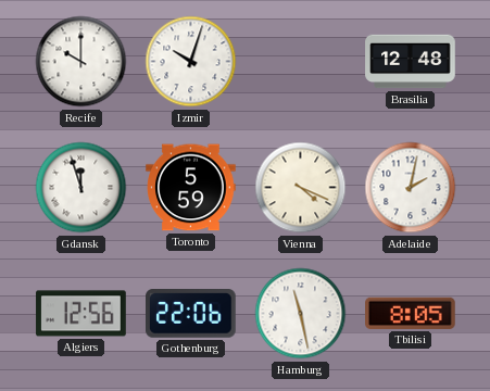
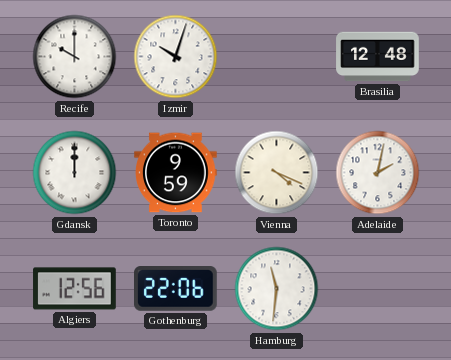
Gdansk: 11:57 -> 12:00
Toronto: 5:59 -> 9:59
Hamburg: 11:28 -> 11:31
Tbilisi: 8:05 -> none
